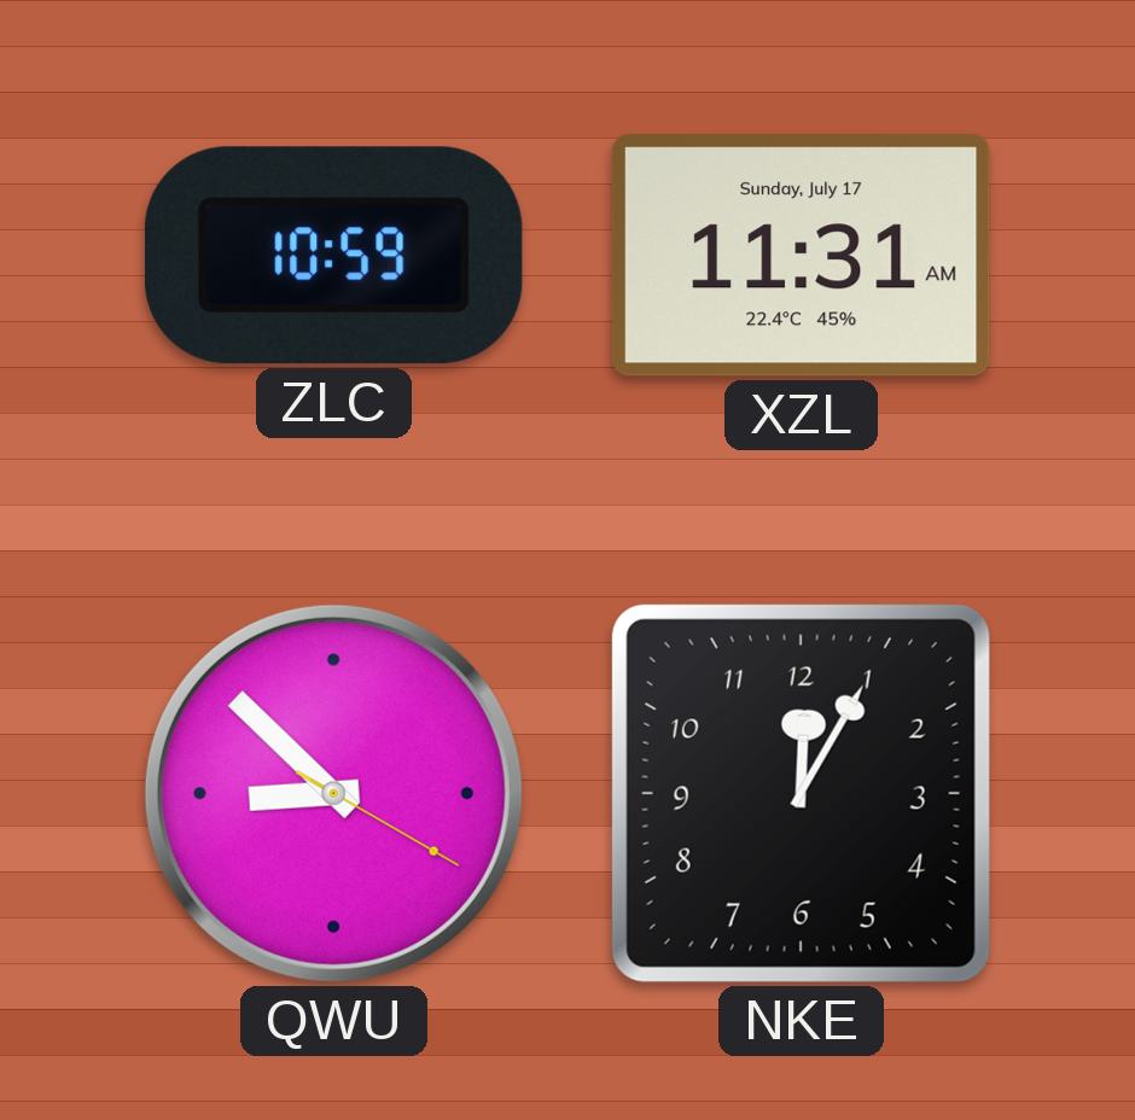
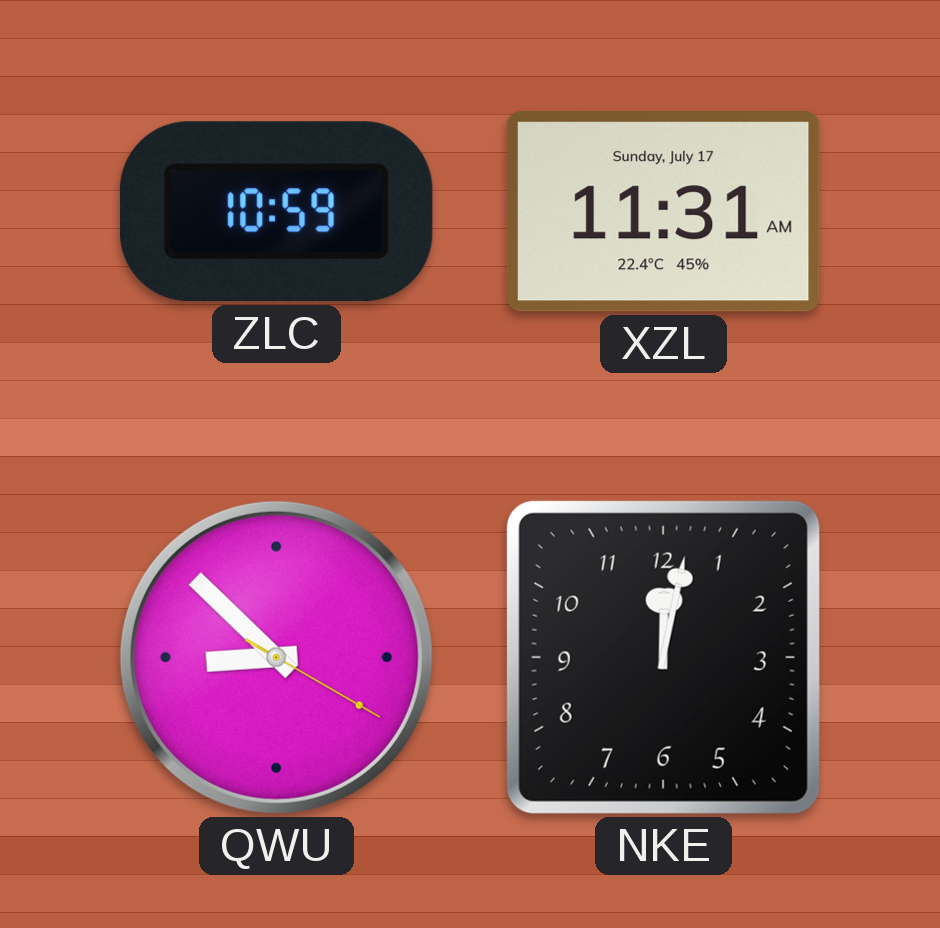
NKE: 12:05 -> 12:02
